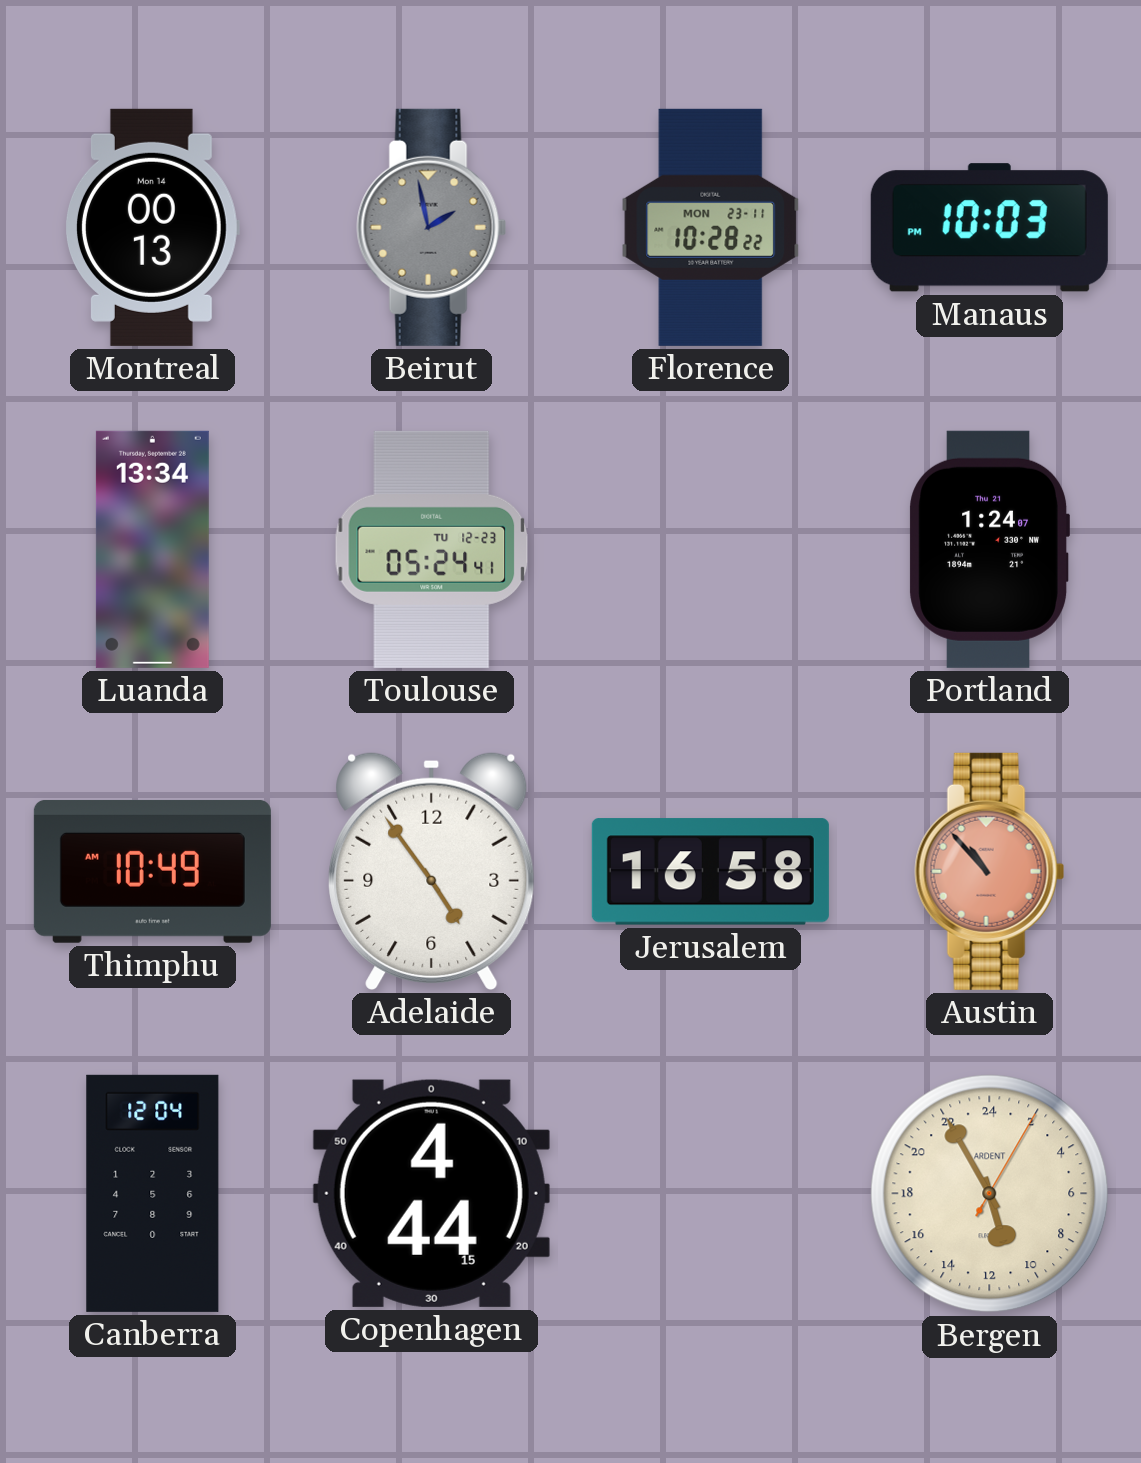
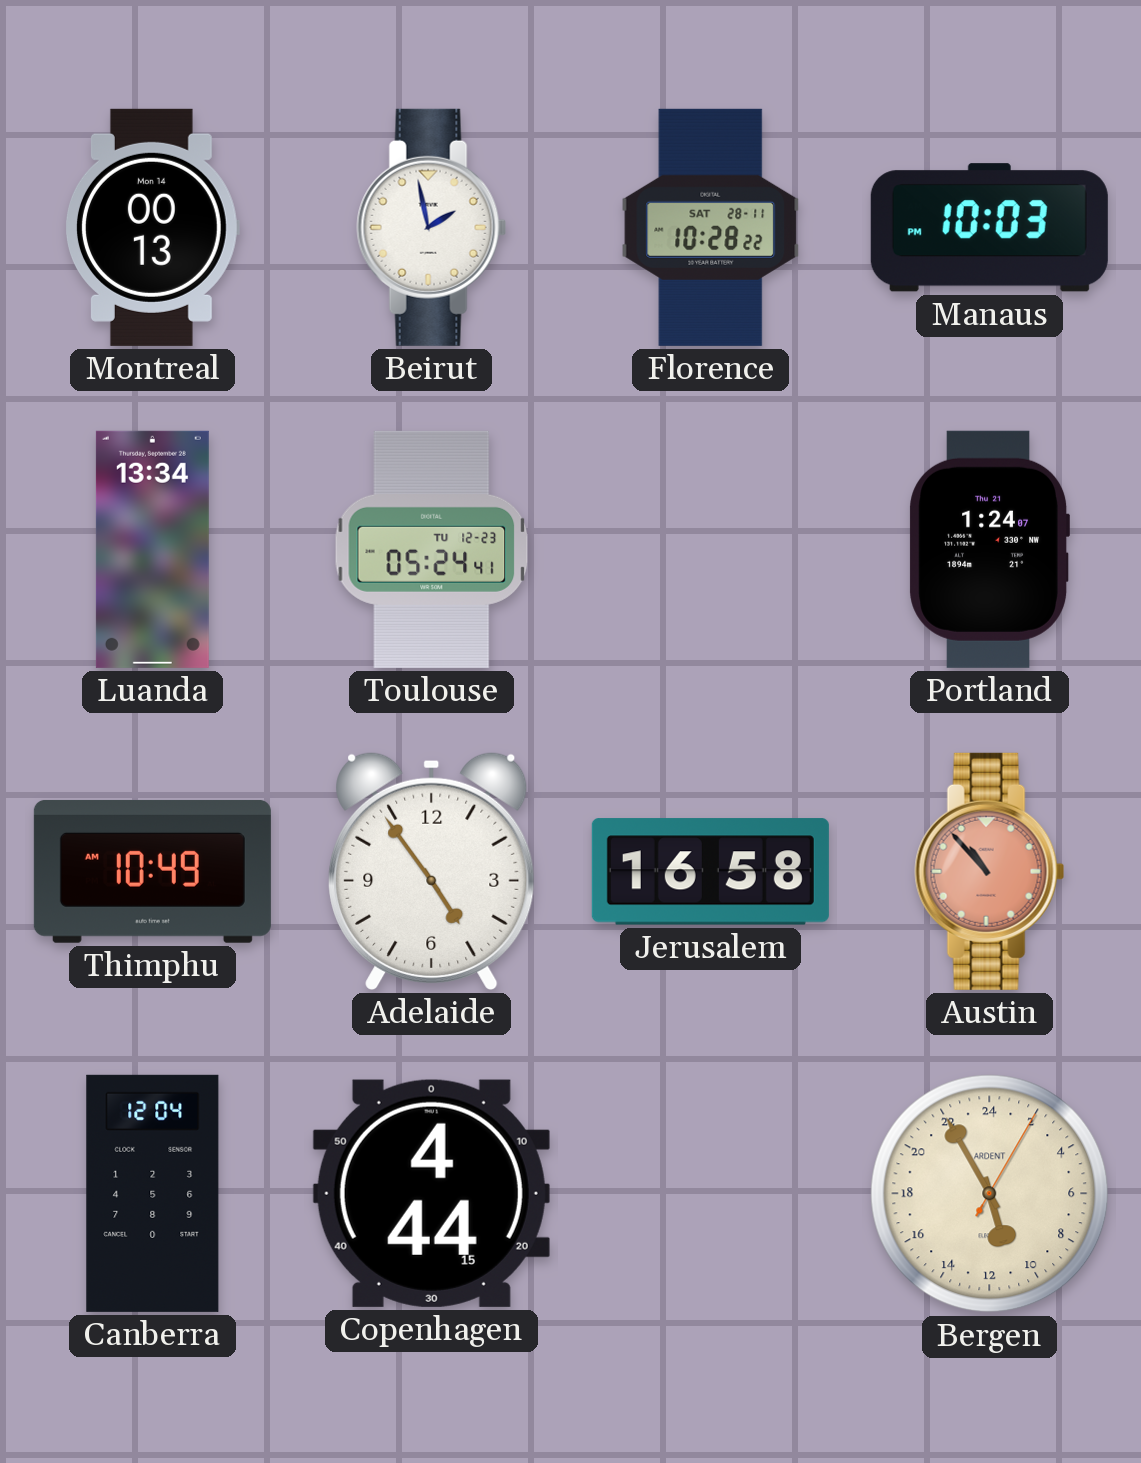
Beirut dial: grey -> white
Florence date: MON 23-11 -> SAT 28-11
